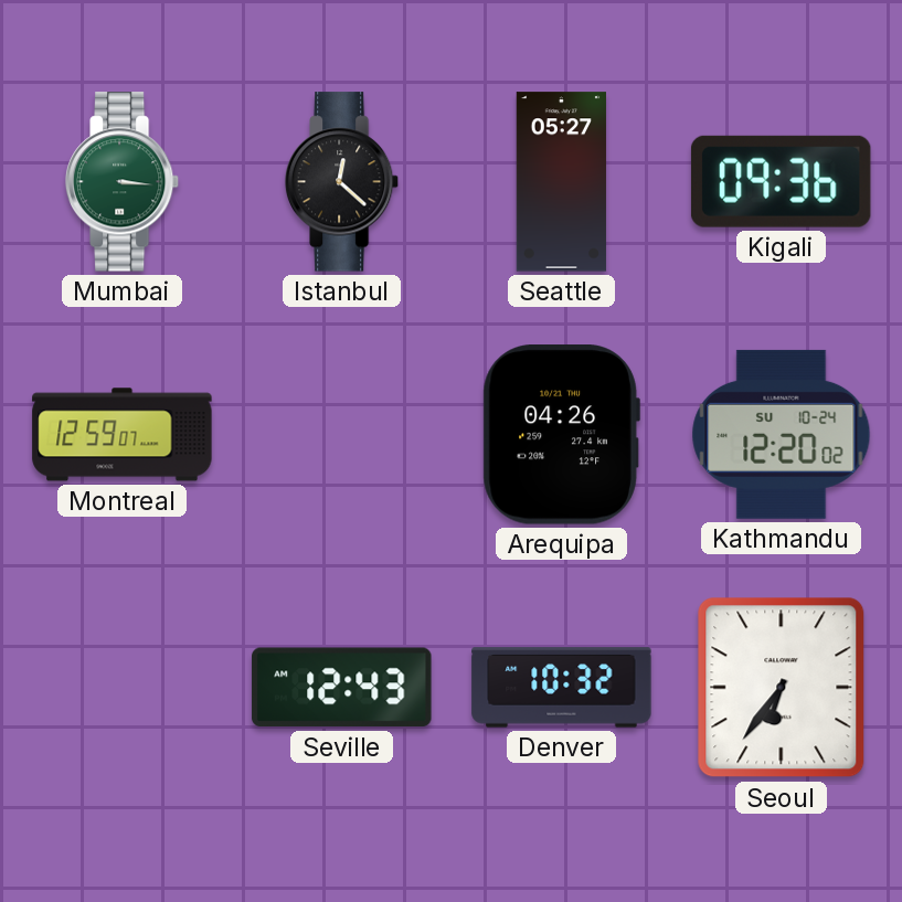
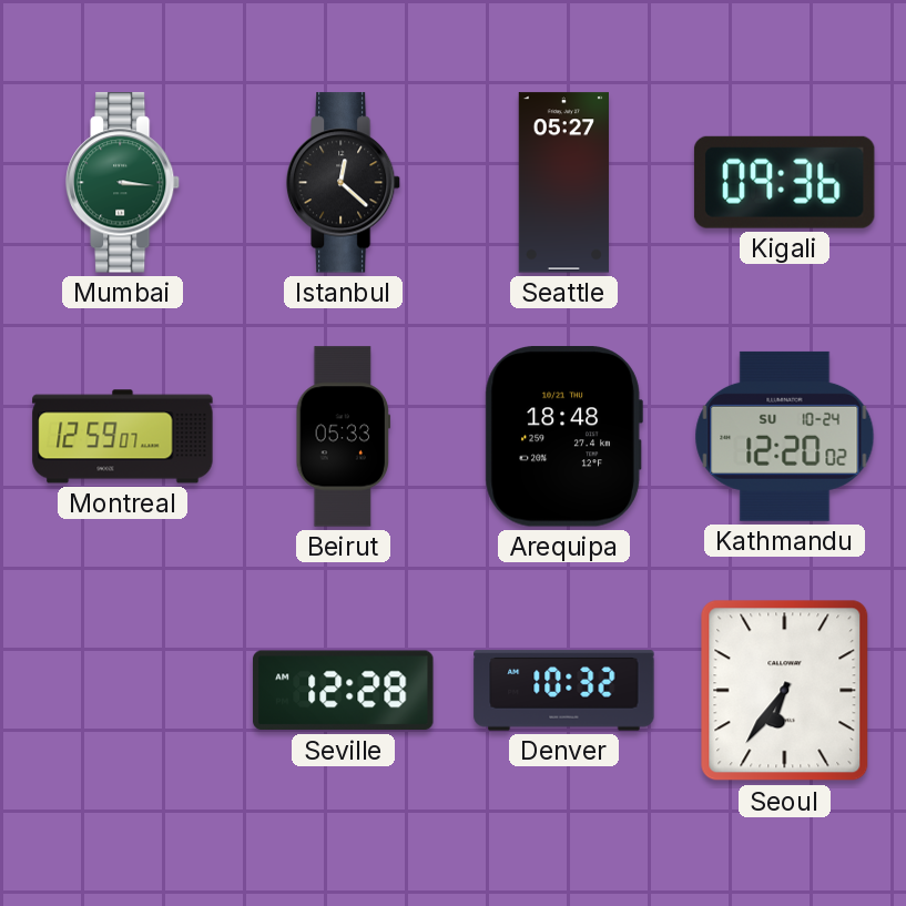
Beirut: none -> 05:33
Arequipa: 04:26 -> 18:48
Seville: 12:43 -> 12:28
